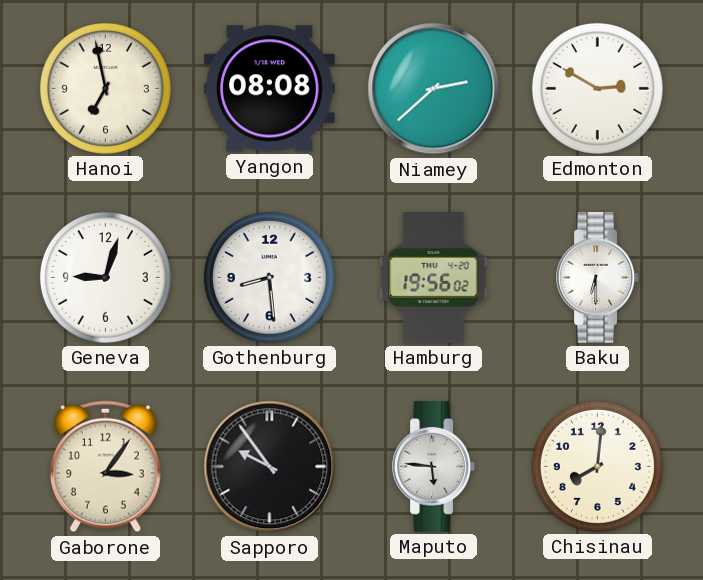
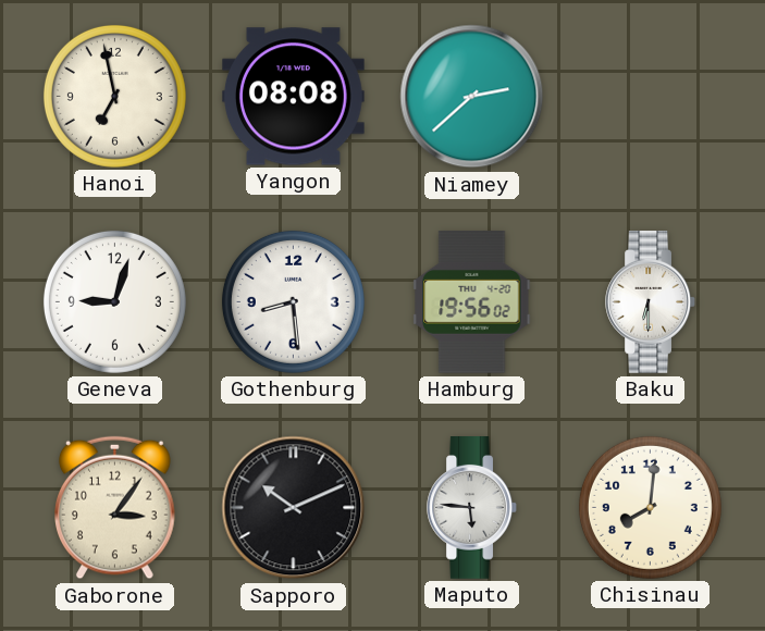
Edmonton: 2:50 -> none
Sapporo: 9:54 -> 10:11
